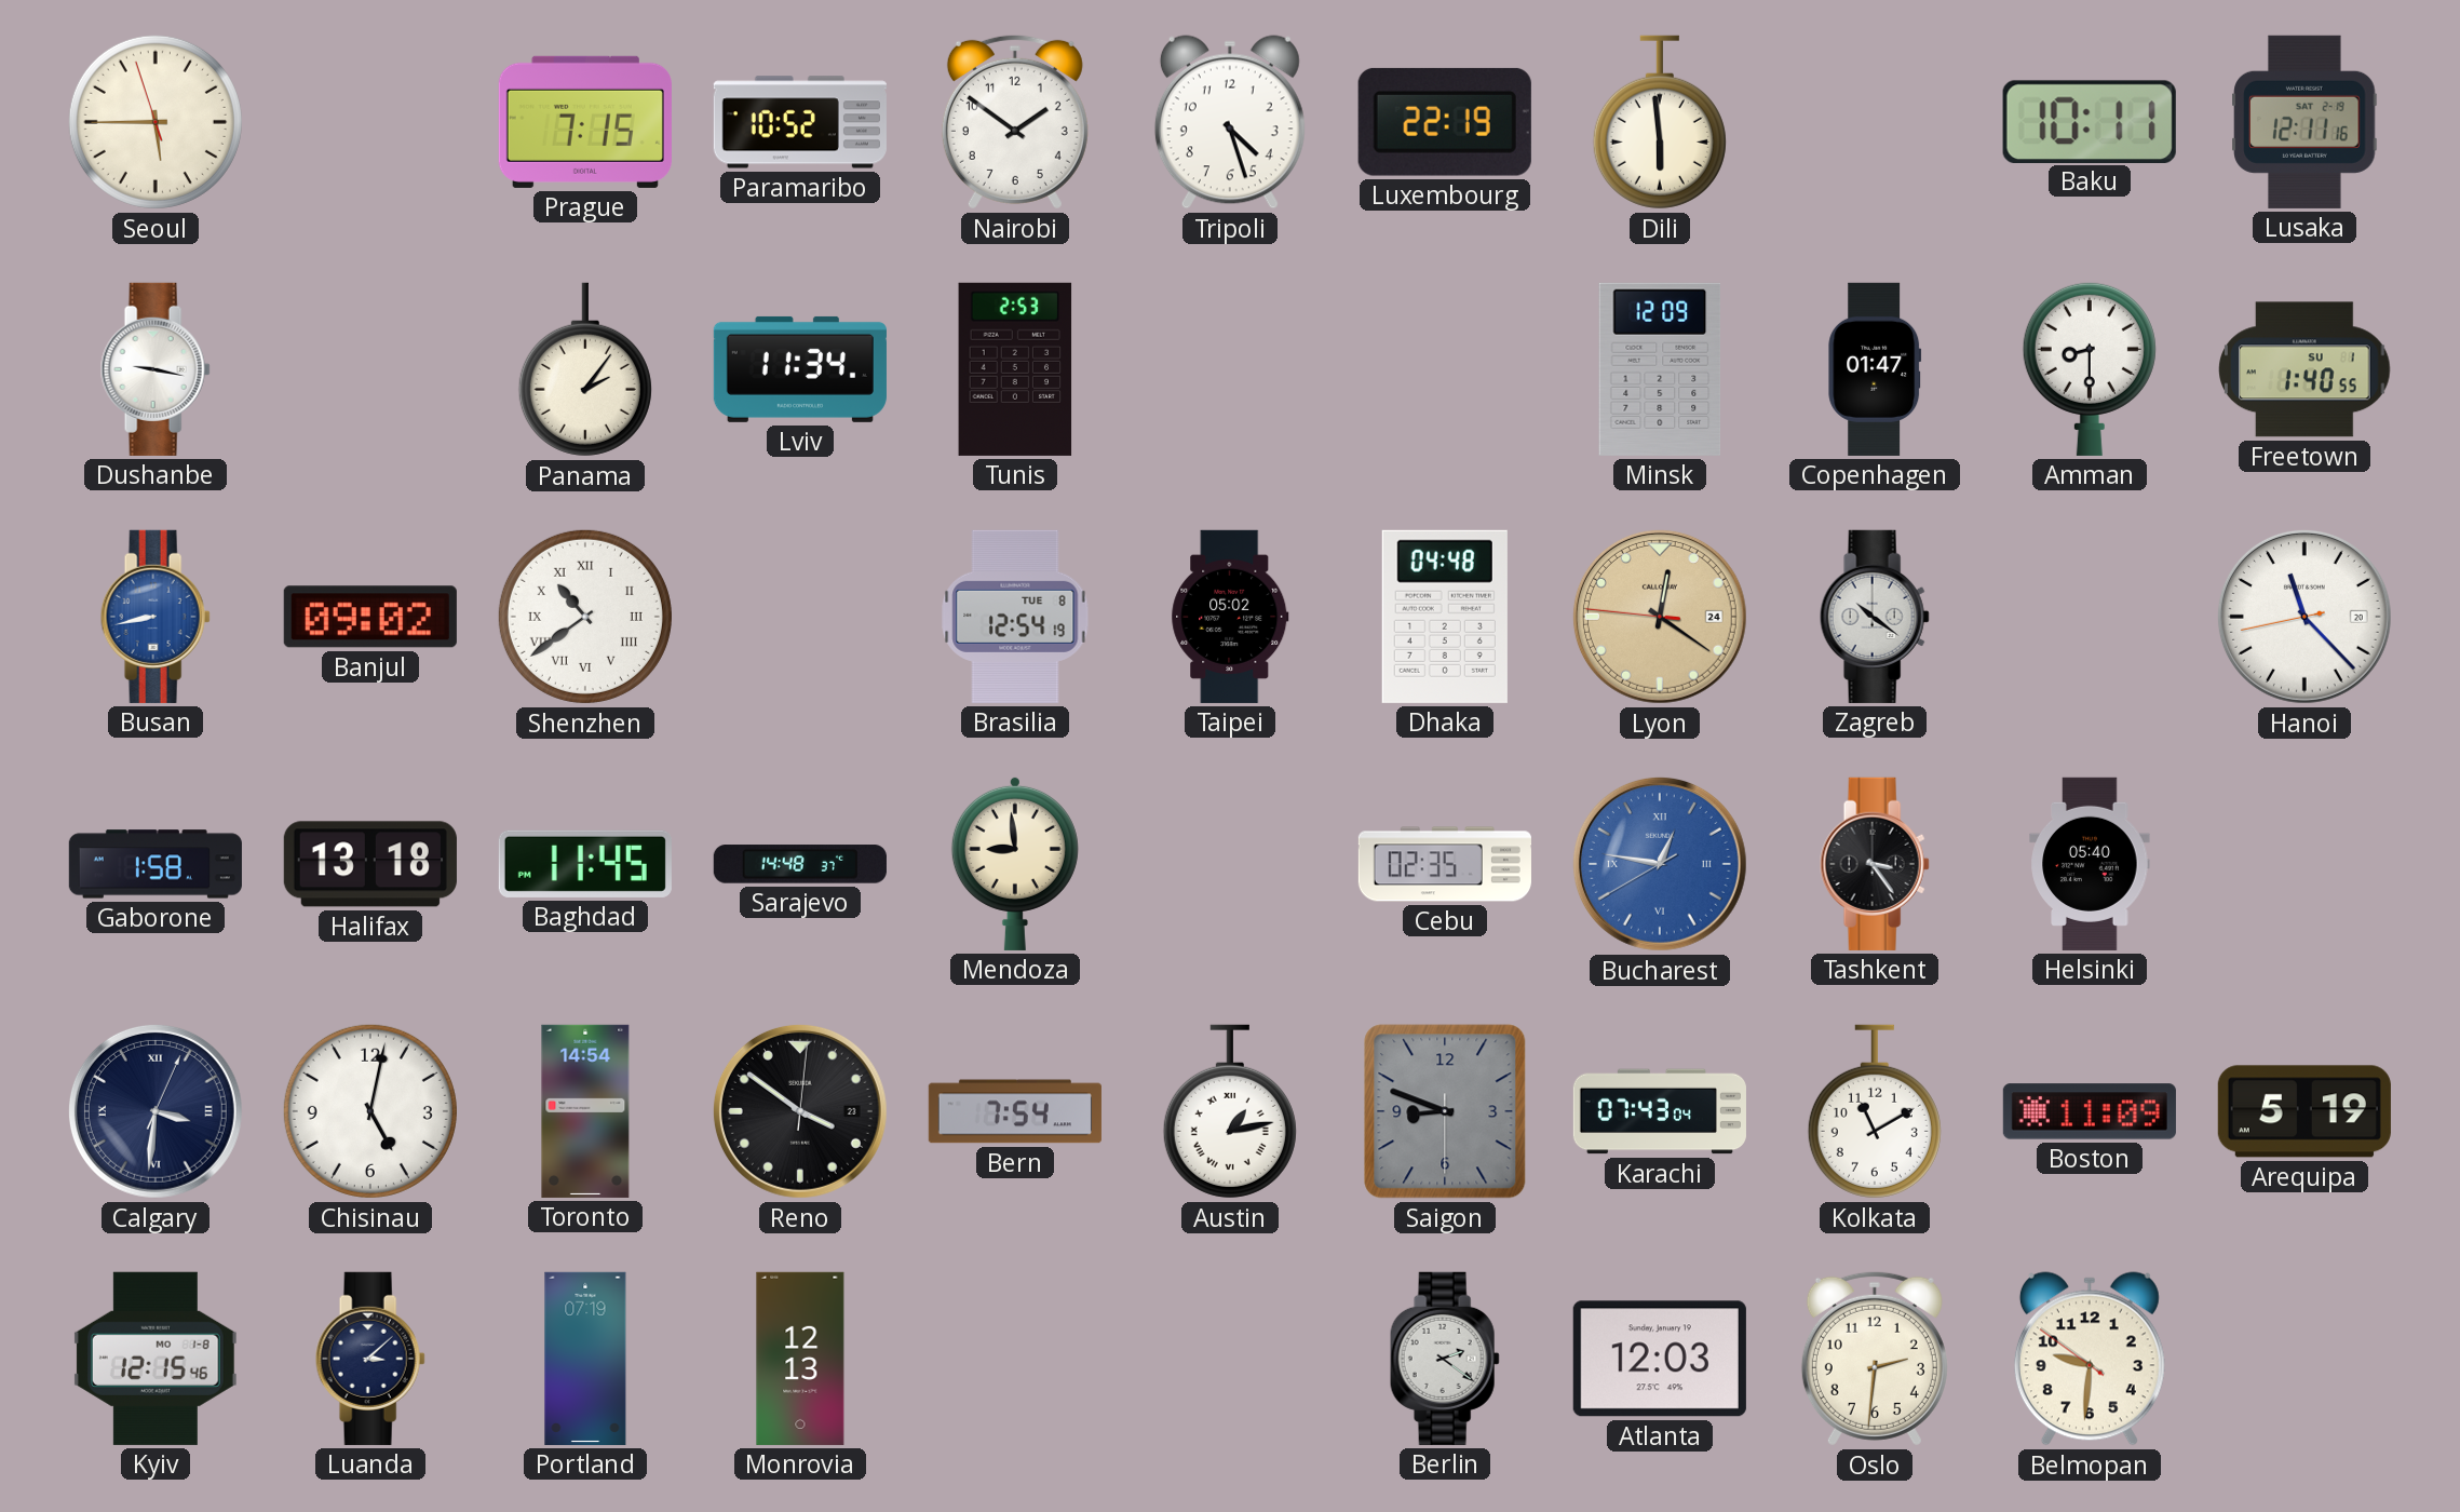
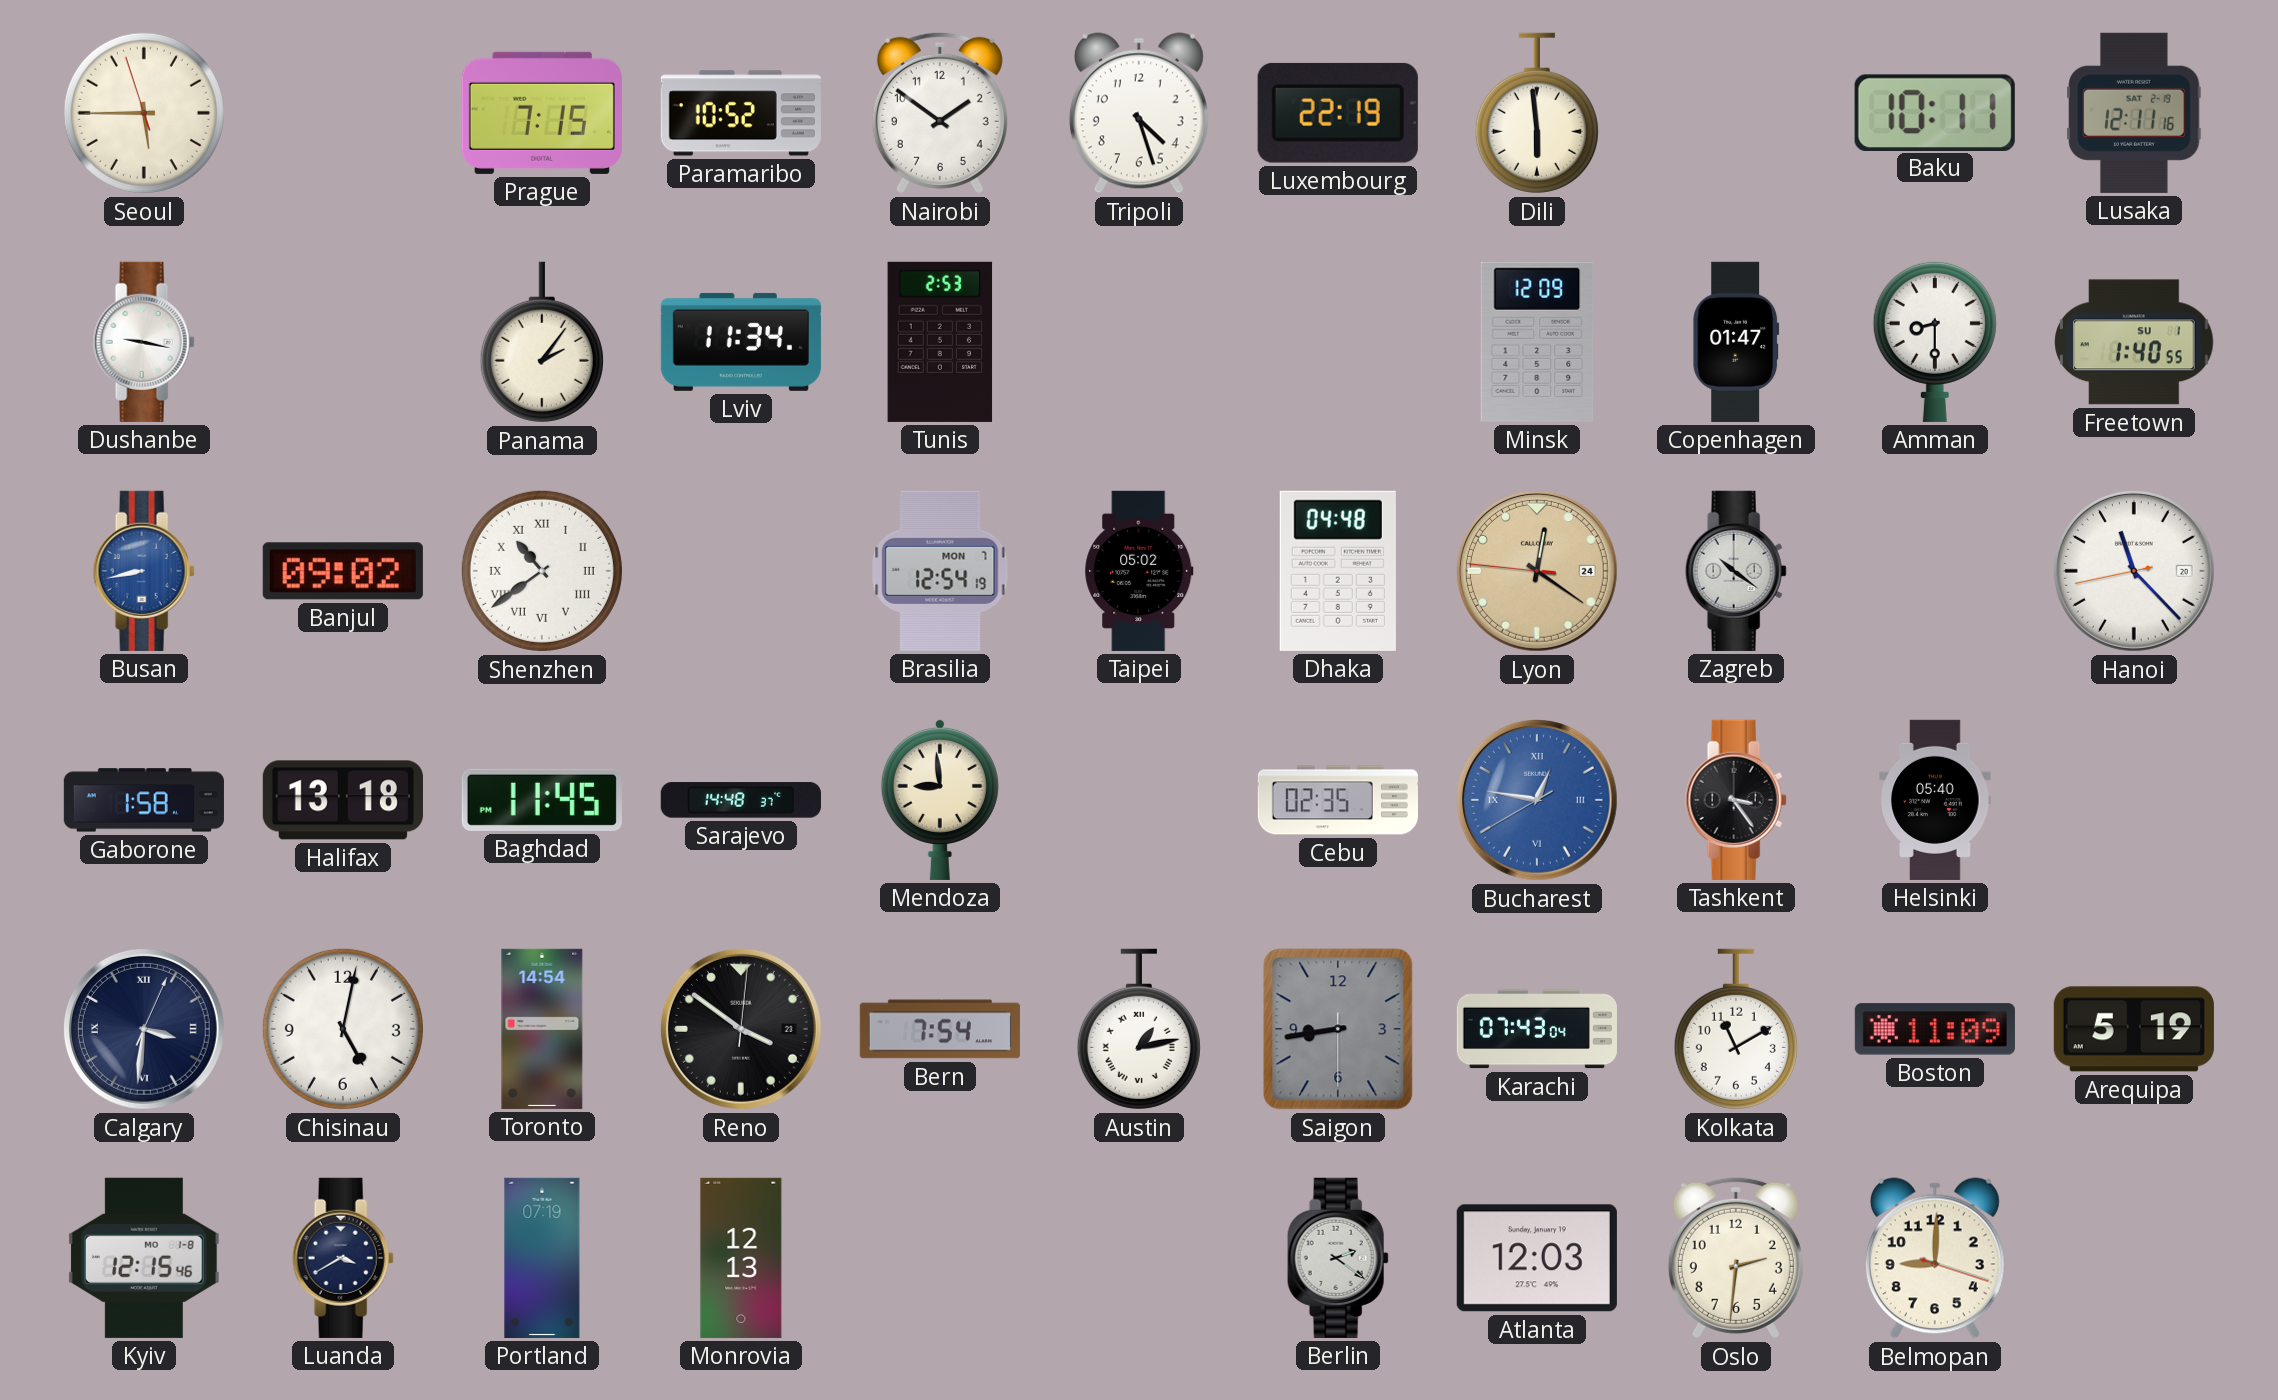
Brasilia date: TUE 8 -> MON 7
Saigon: 8:48 -> 8:43
Luanda: 3:08 -> 3:40
Belmopan: 9:30 -> 9:00
